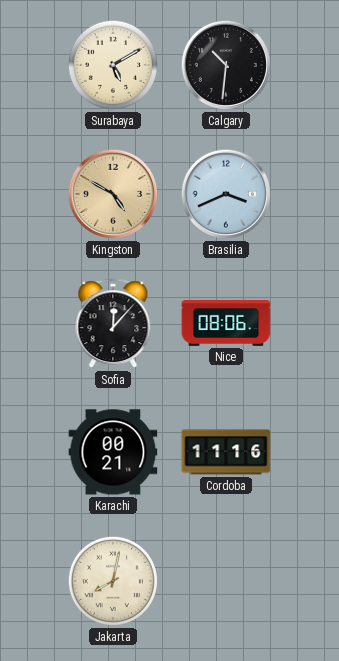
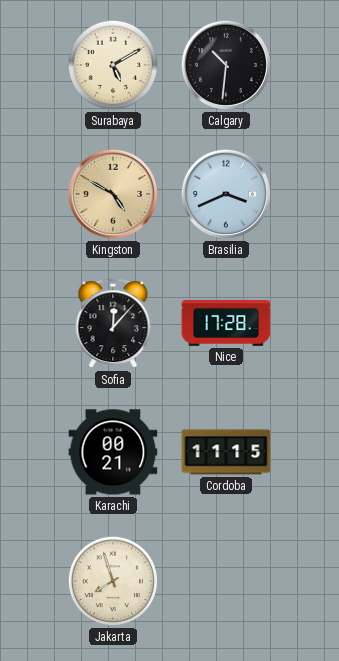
Nice: 08:06 -> 17:28
Cordoba: 11:16 -> 11:15
Jakarta: 8:02 -> 7:57
